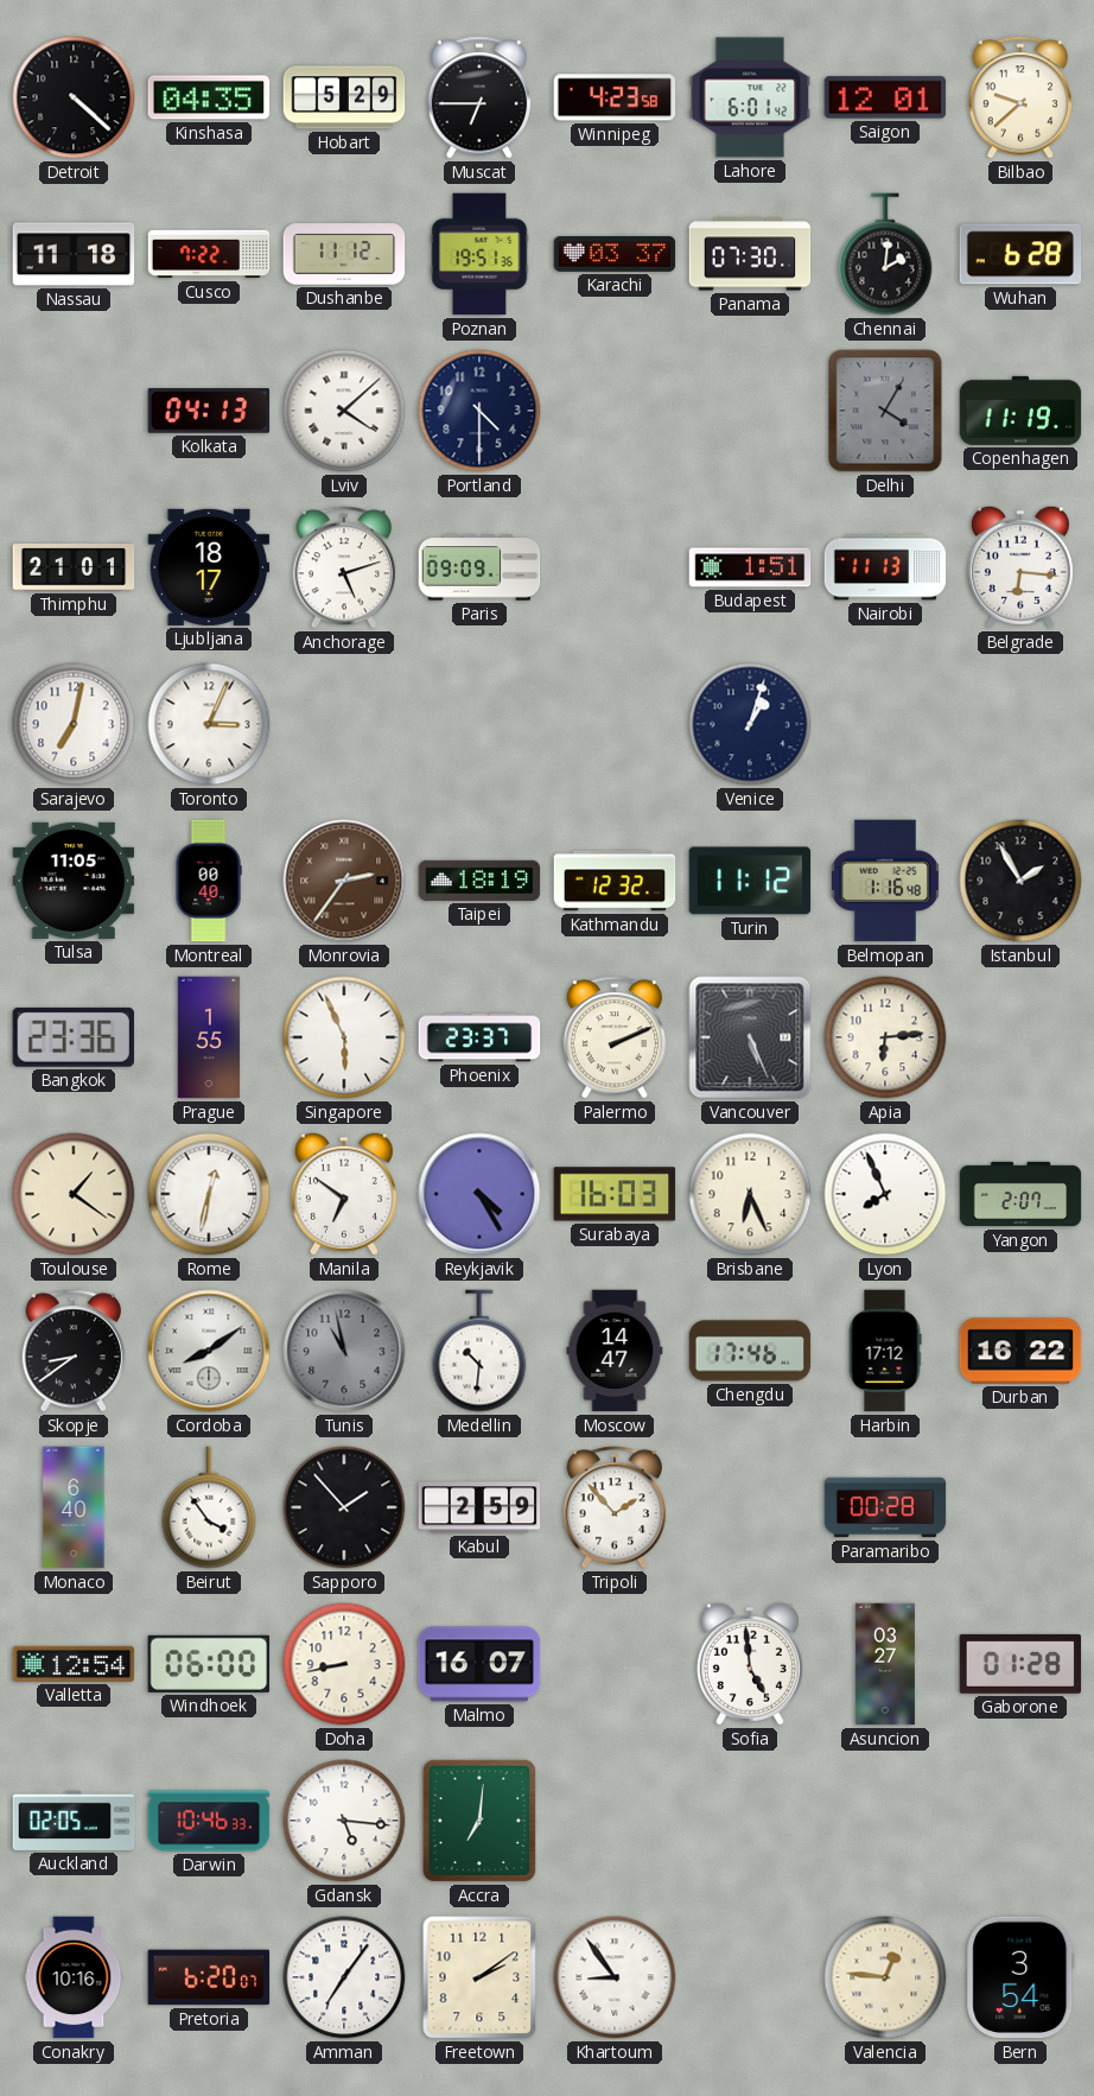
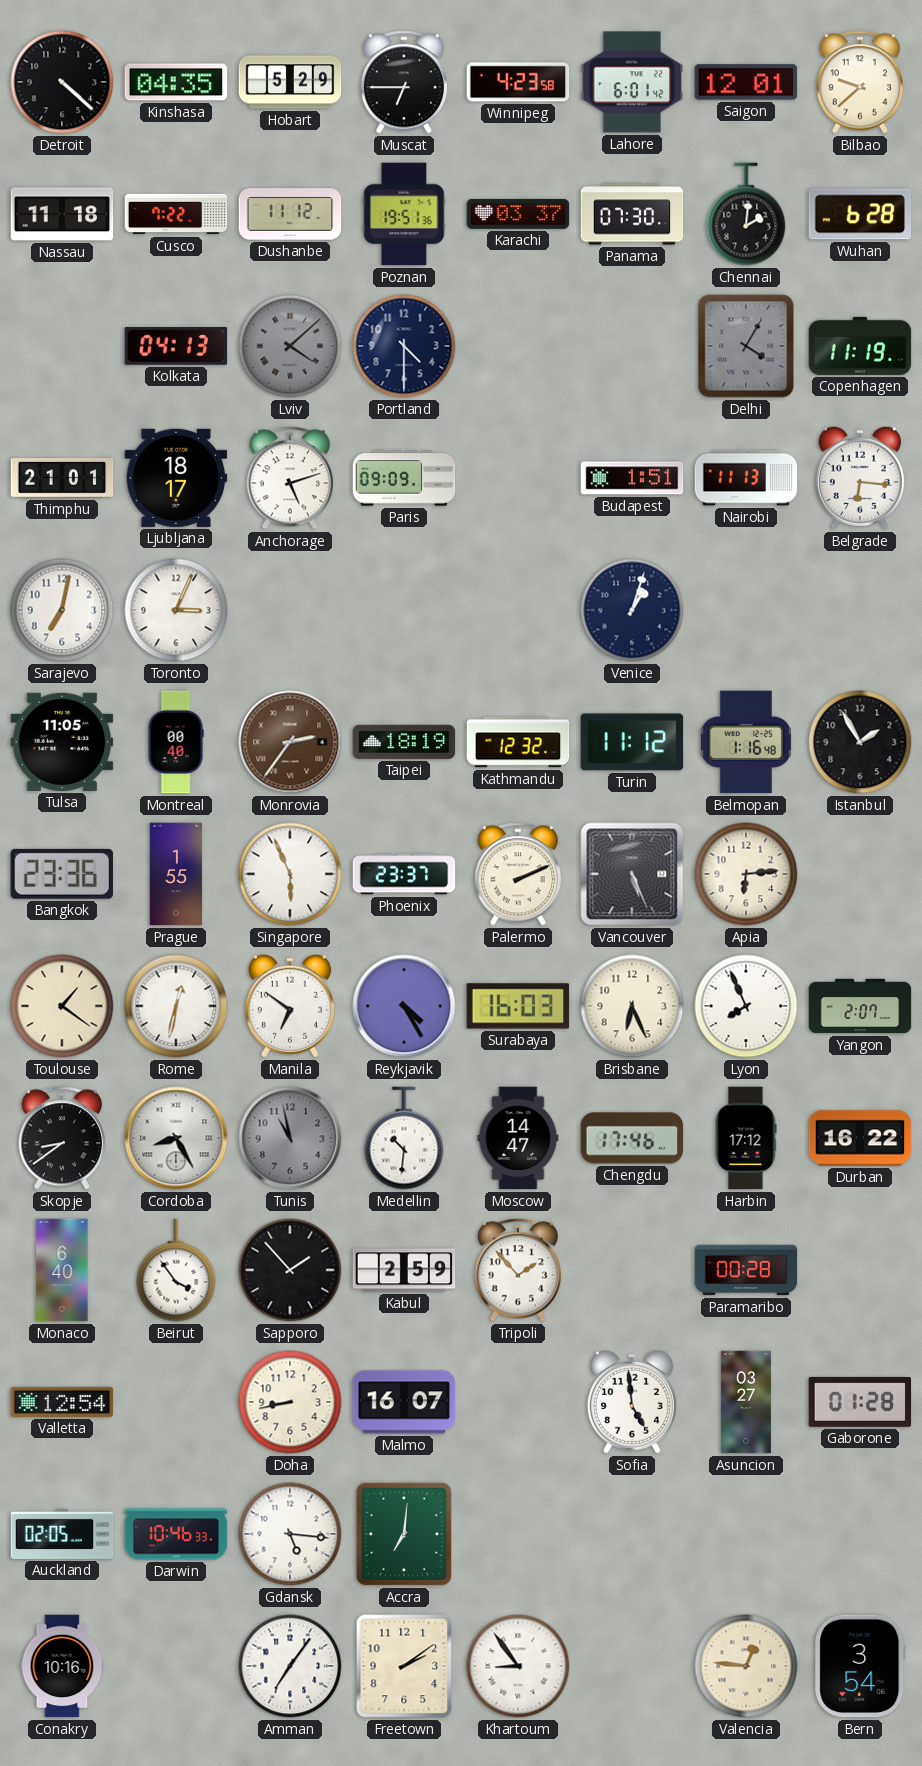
Lviv dial: white -> grey
Cordoba: 8:09 -> 8:25
Windhoek: 06:00 -> none
Pretoria: 6:20 -> none
